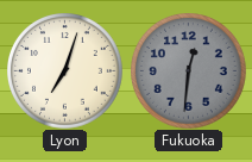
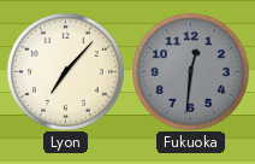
Lyon: 7:03 -> 7:07
